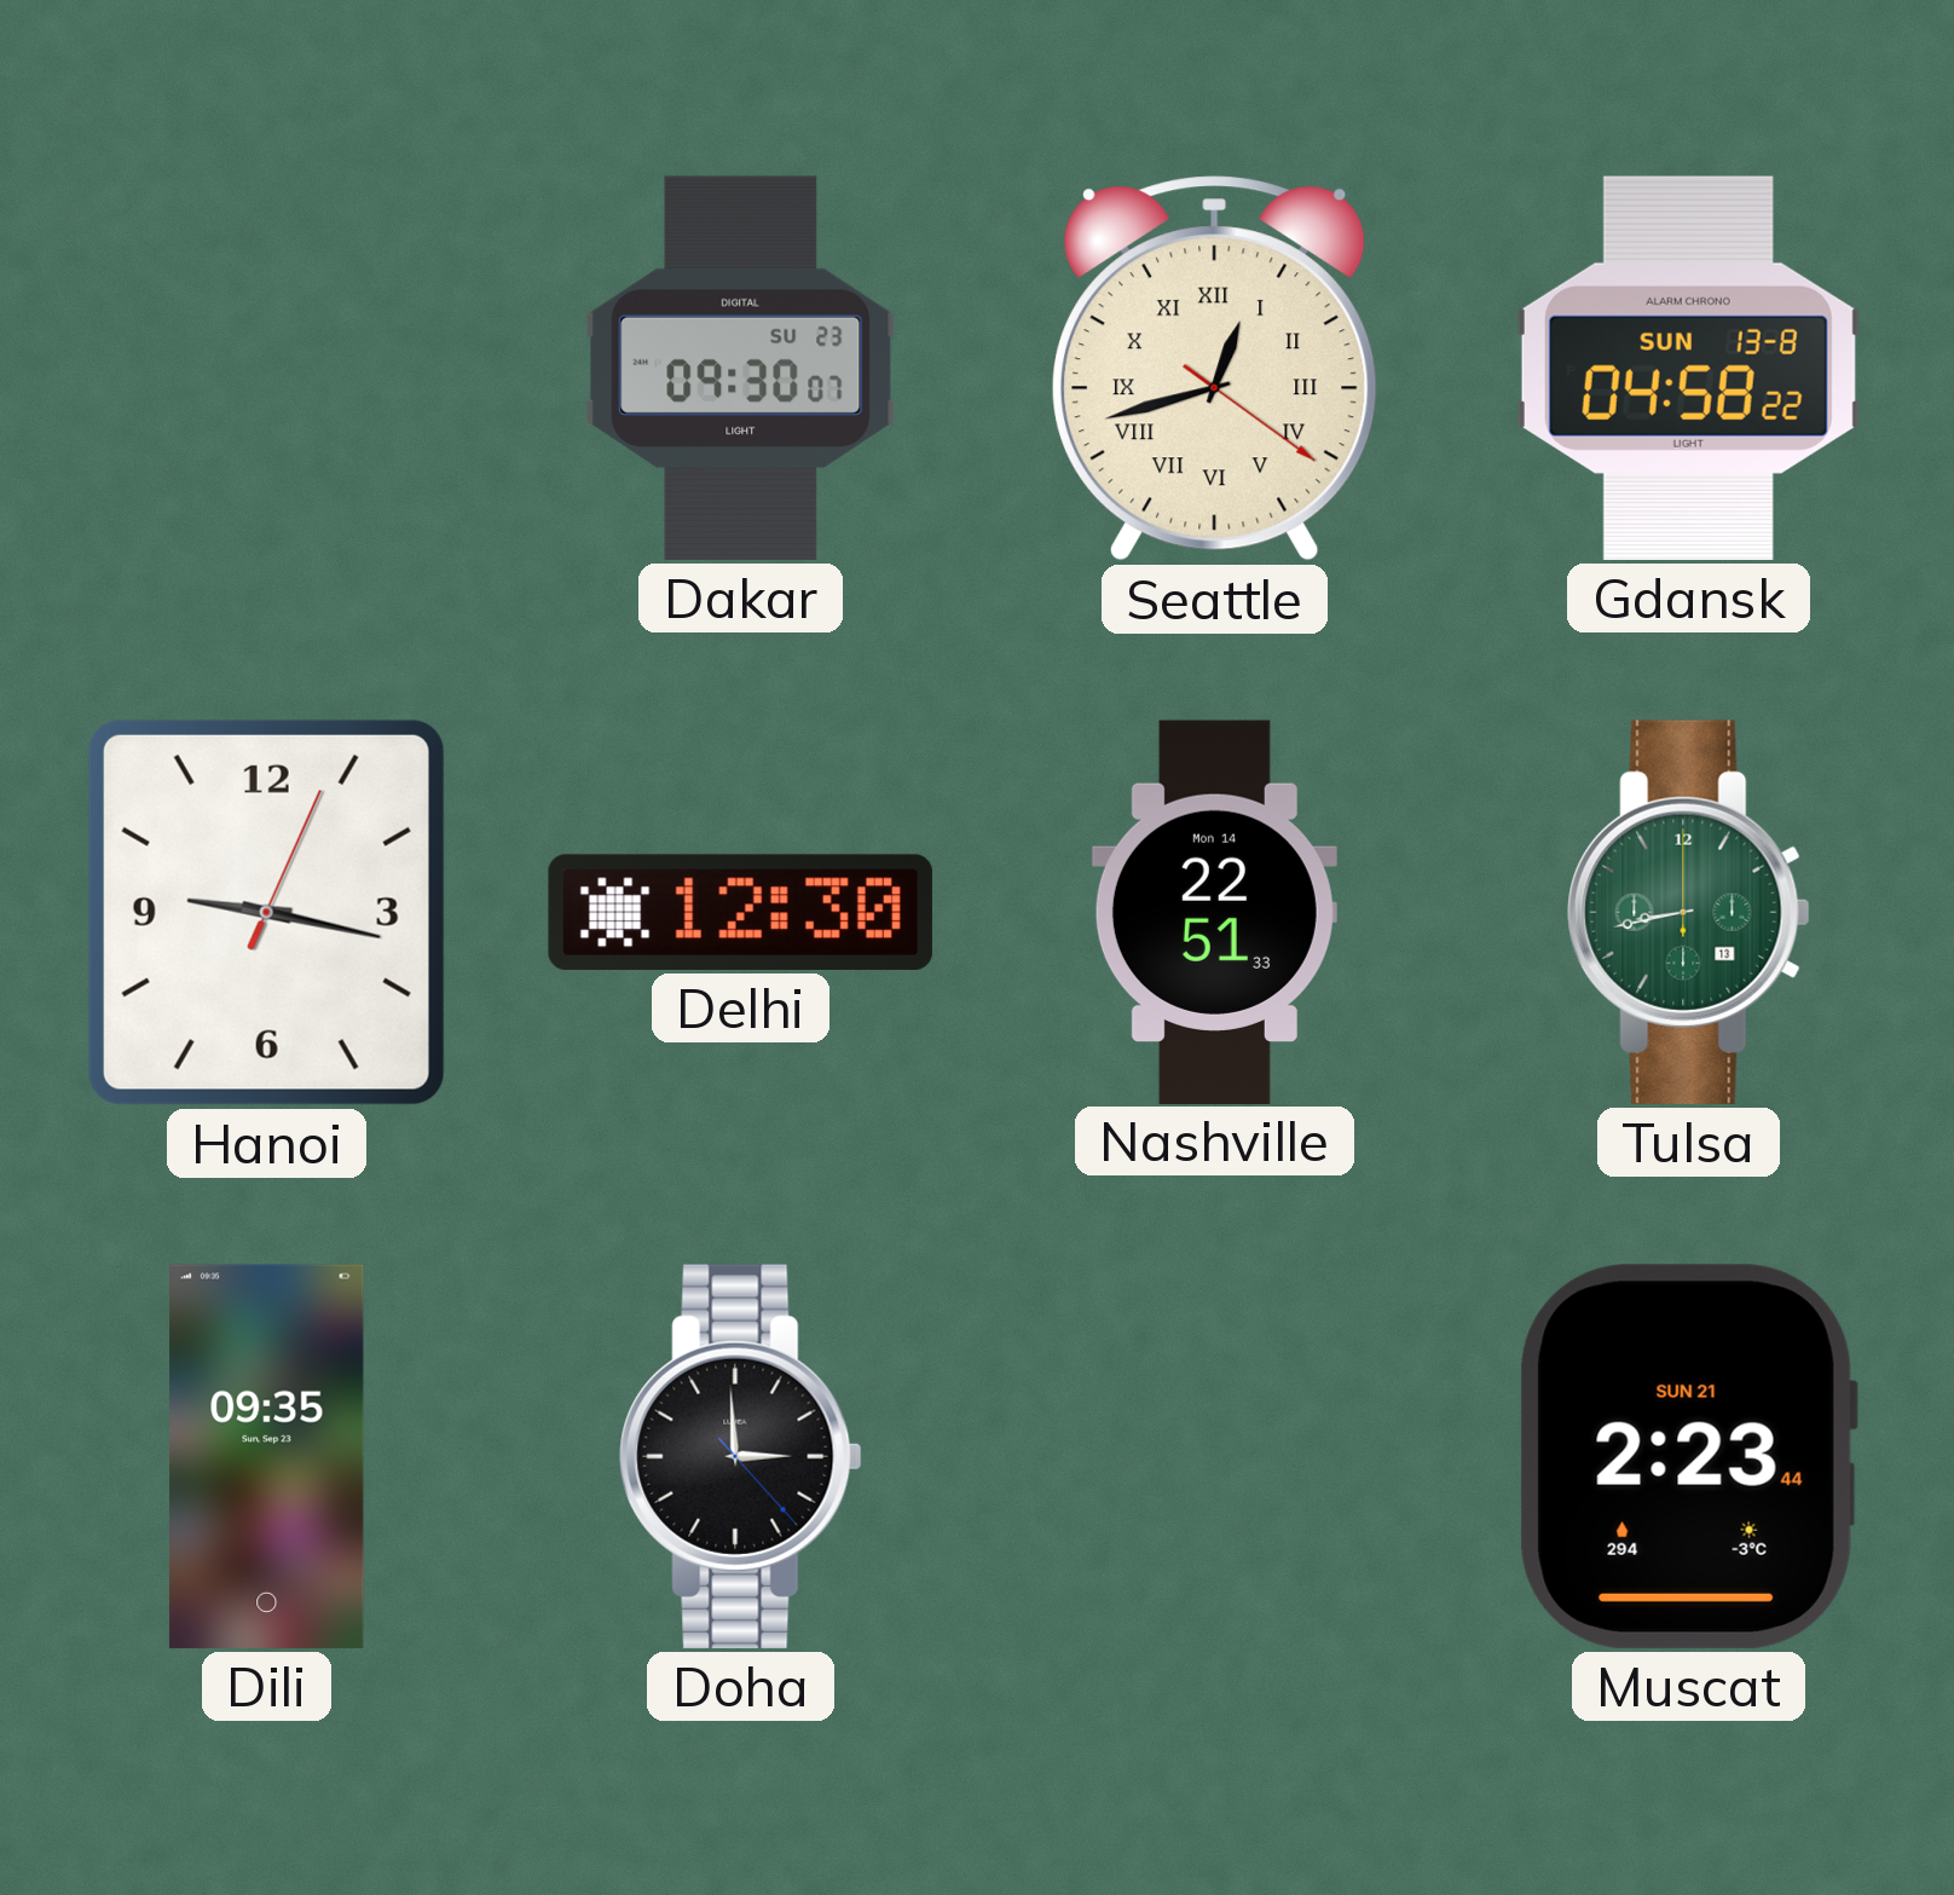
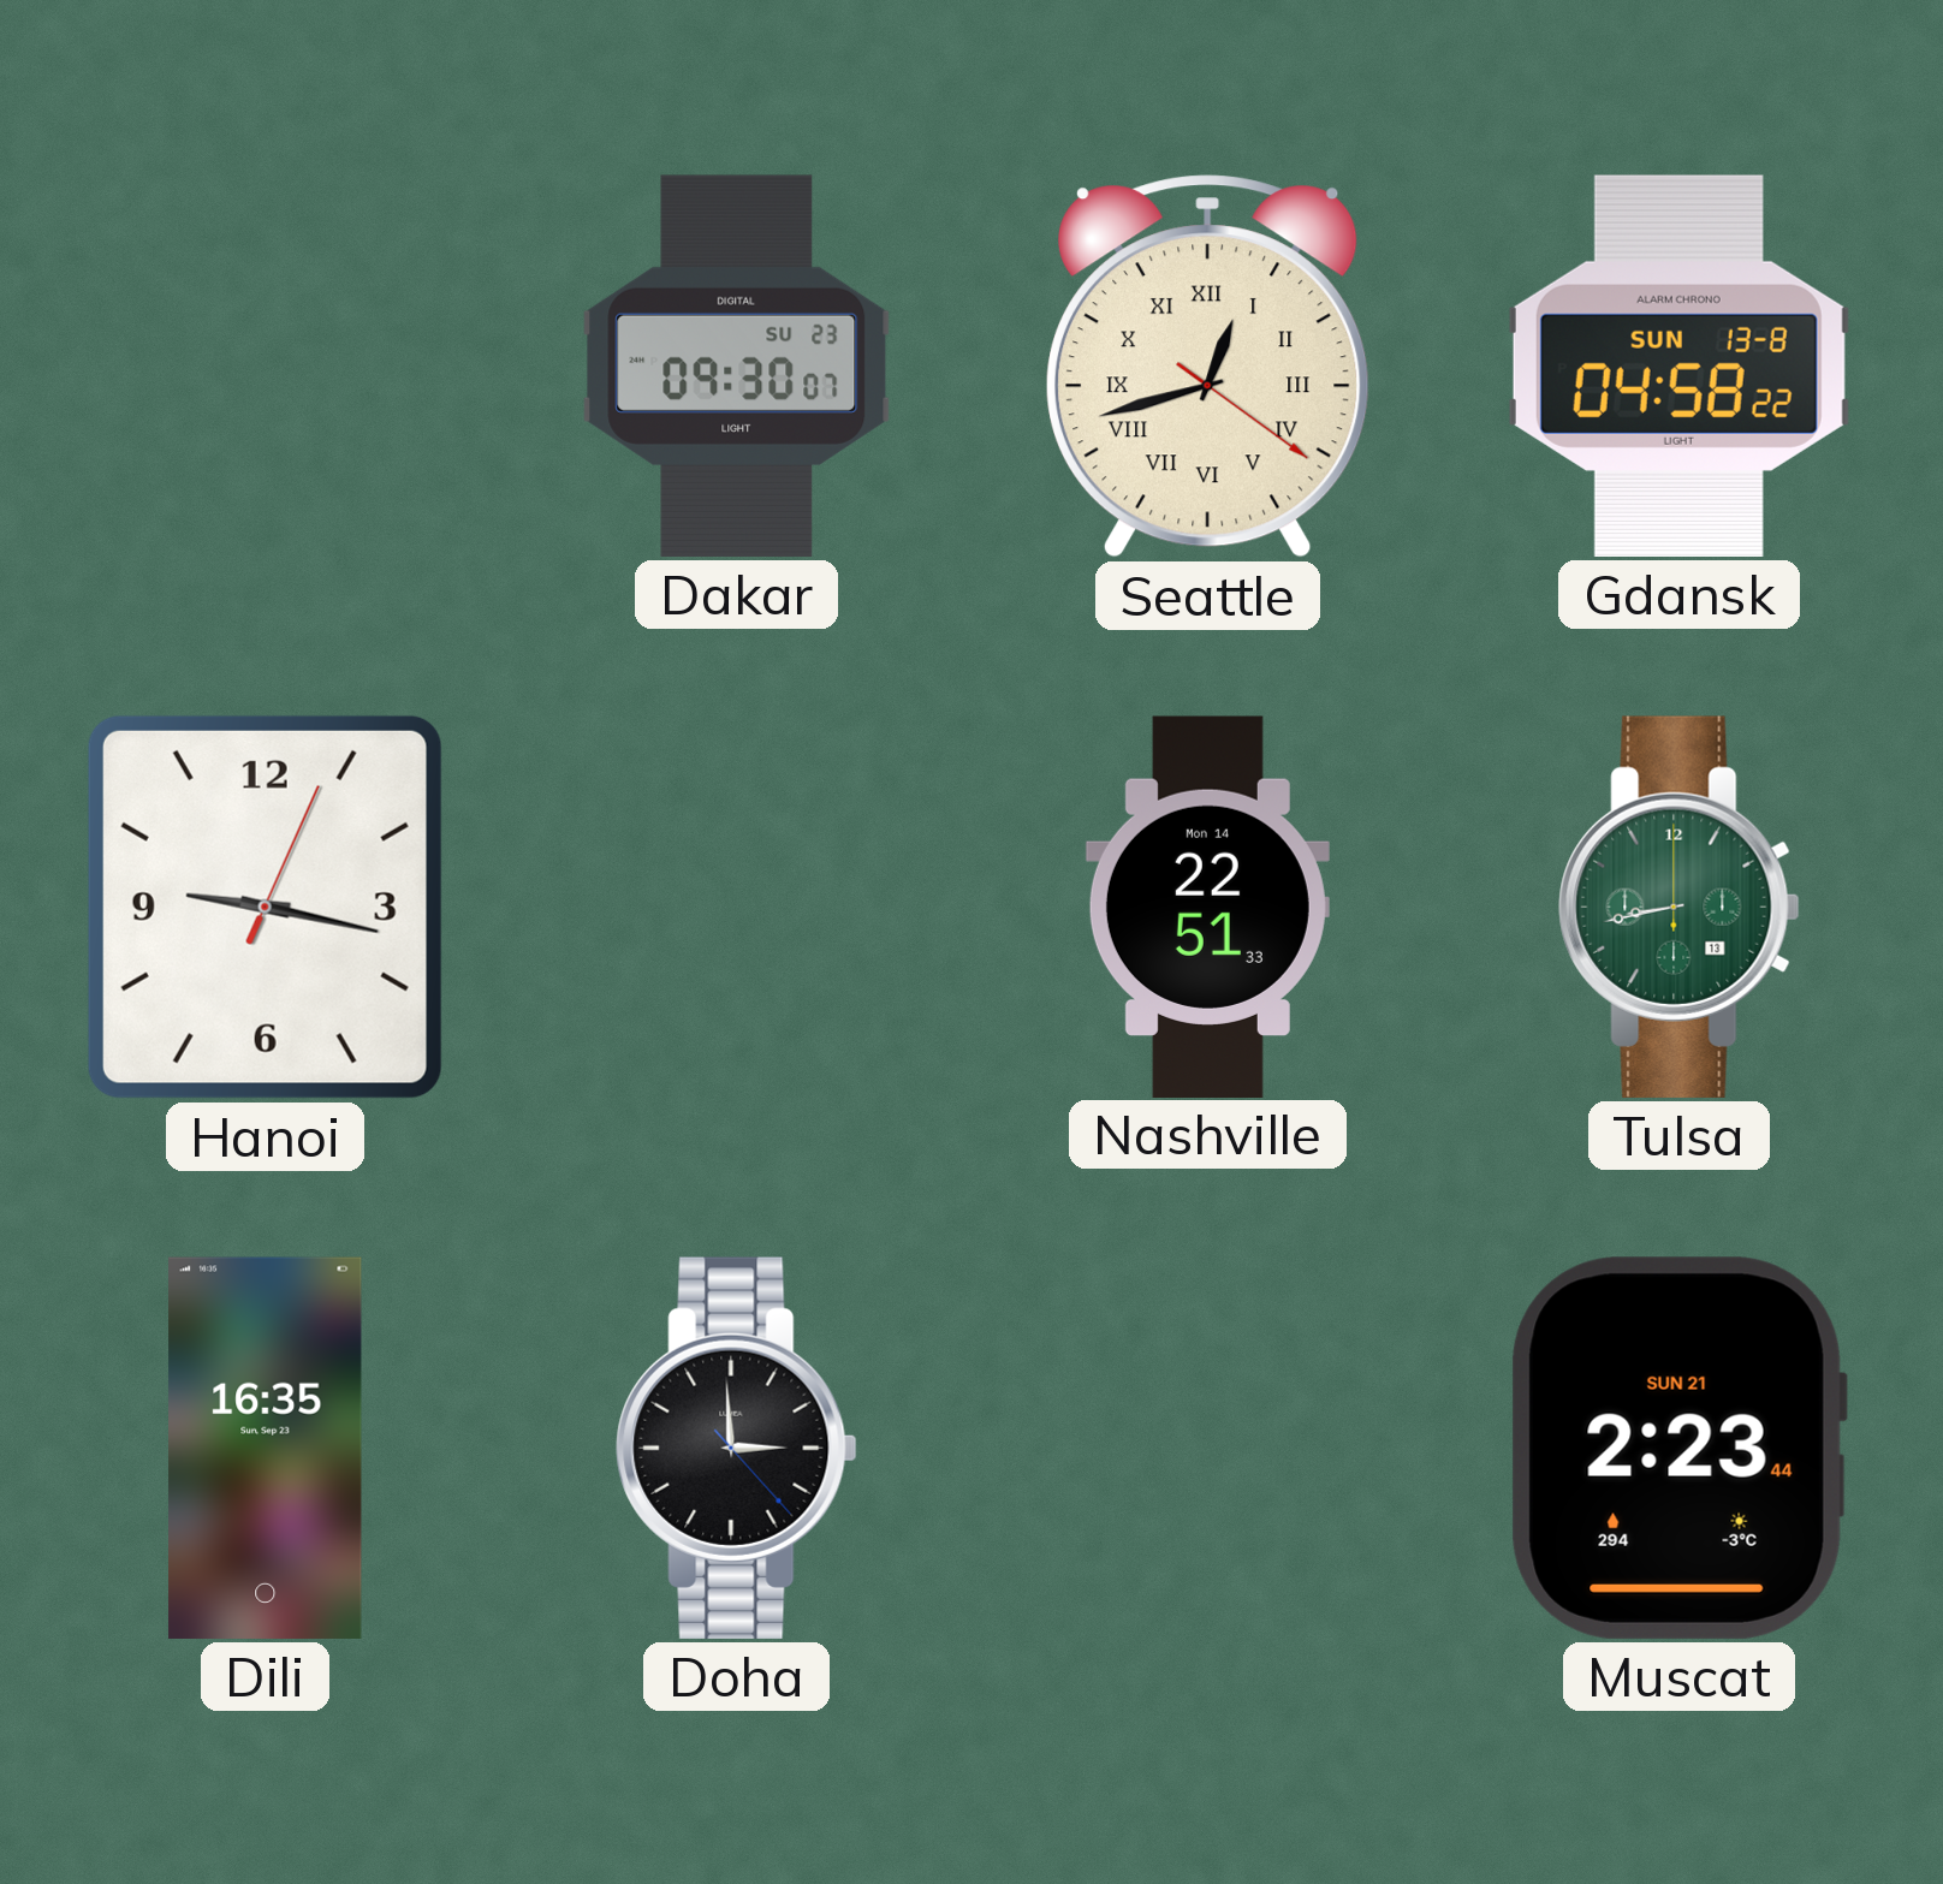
Delhi: 12:30 -> none
Dili: 09:35 -> 16:35
